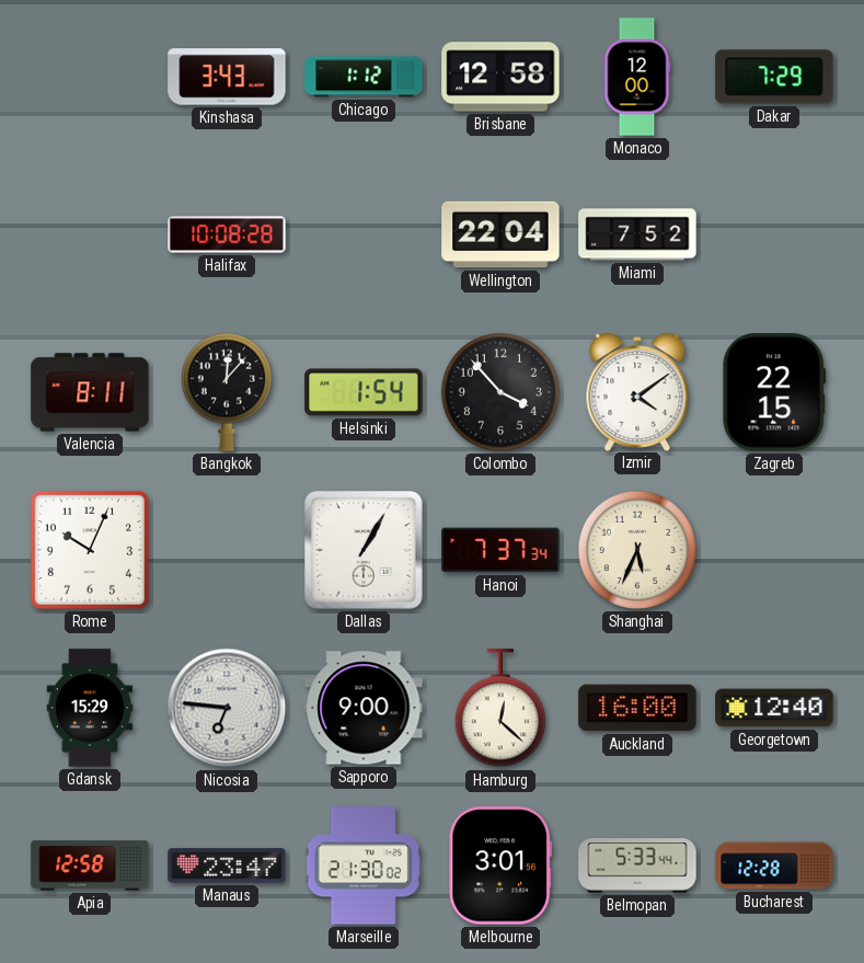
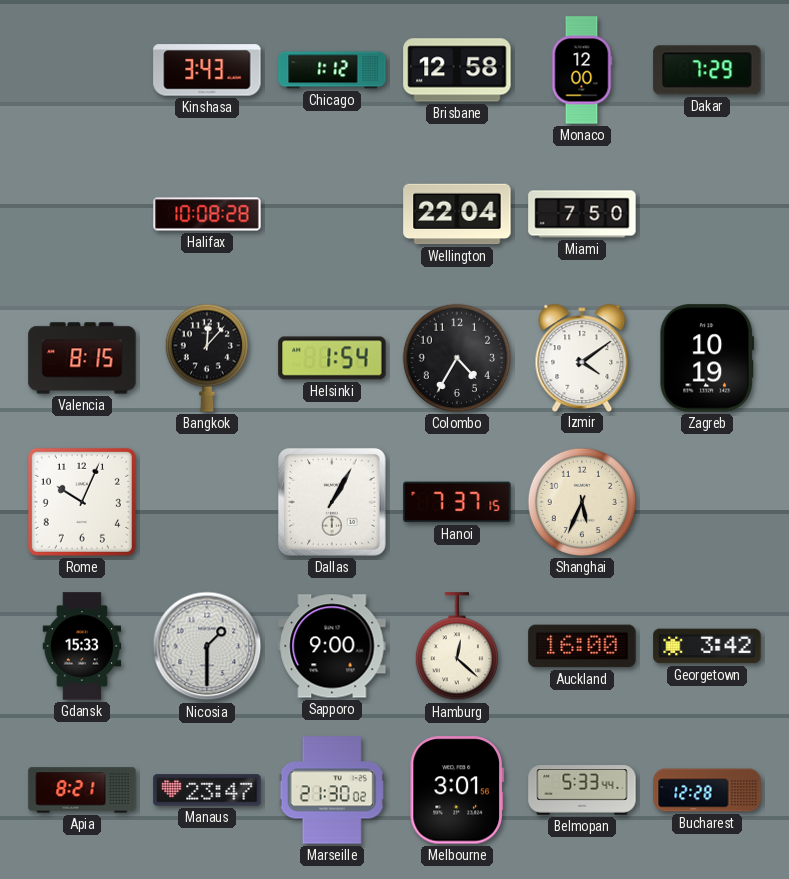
Miami: 7:52 -> 7:50
Valencia: 8:11 -> 8:15
Colombo: 3:53 -> 4:35
Zagreb: 22:15 -> 10:19
Hanoi: 7:37:34 -> 7:37:15
Gdansk: 15:29 -> 15:33
Nicosia: 6:46 -> 1:30
Georgetown: 12:40 -> 3:42
Apia: 12:58 -> 8:21
